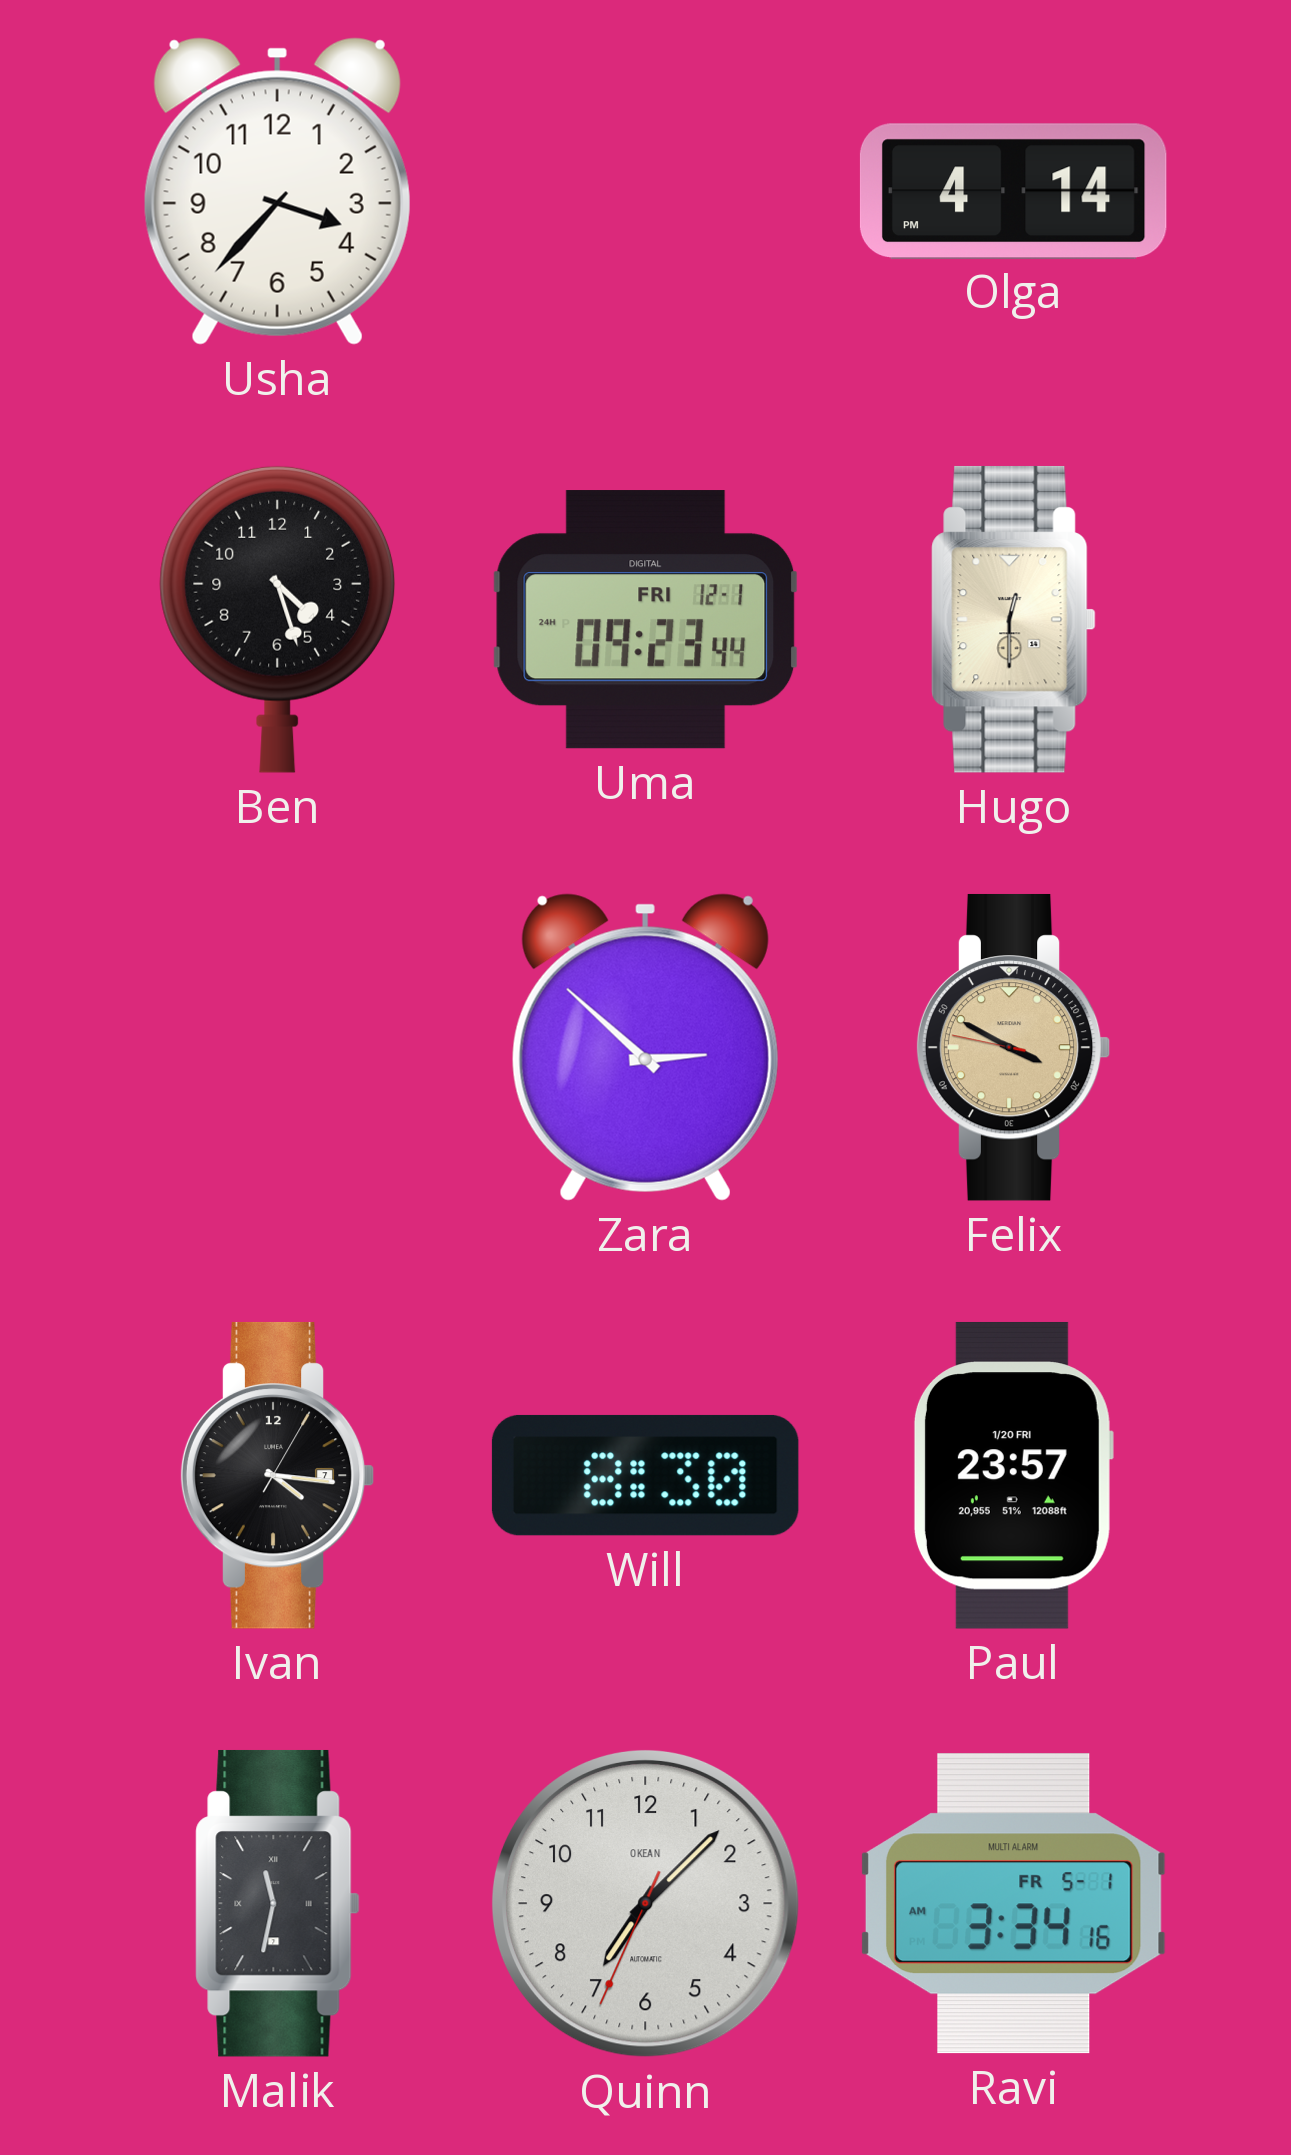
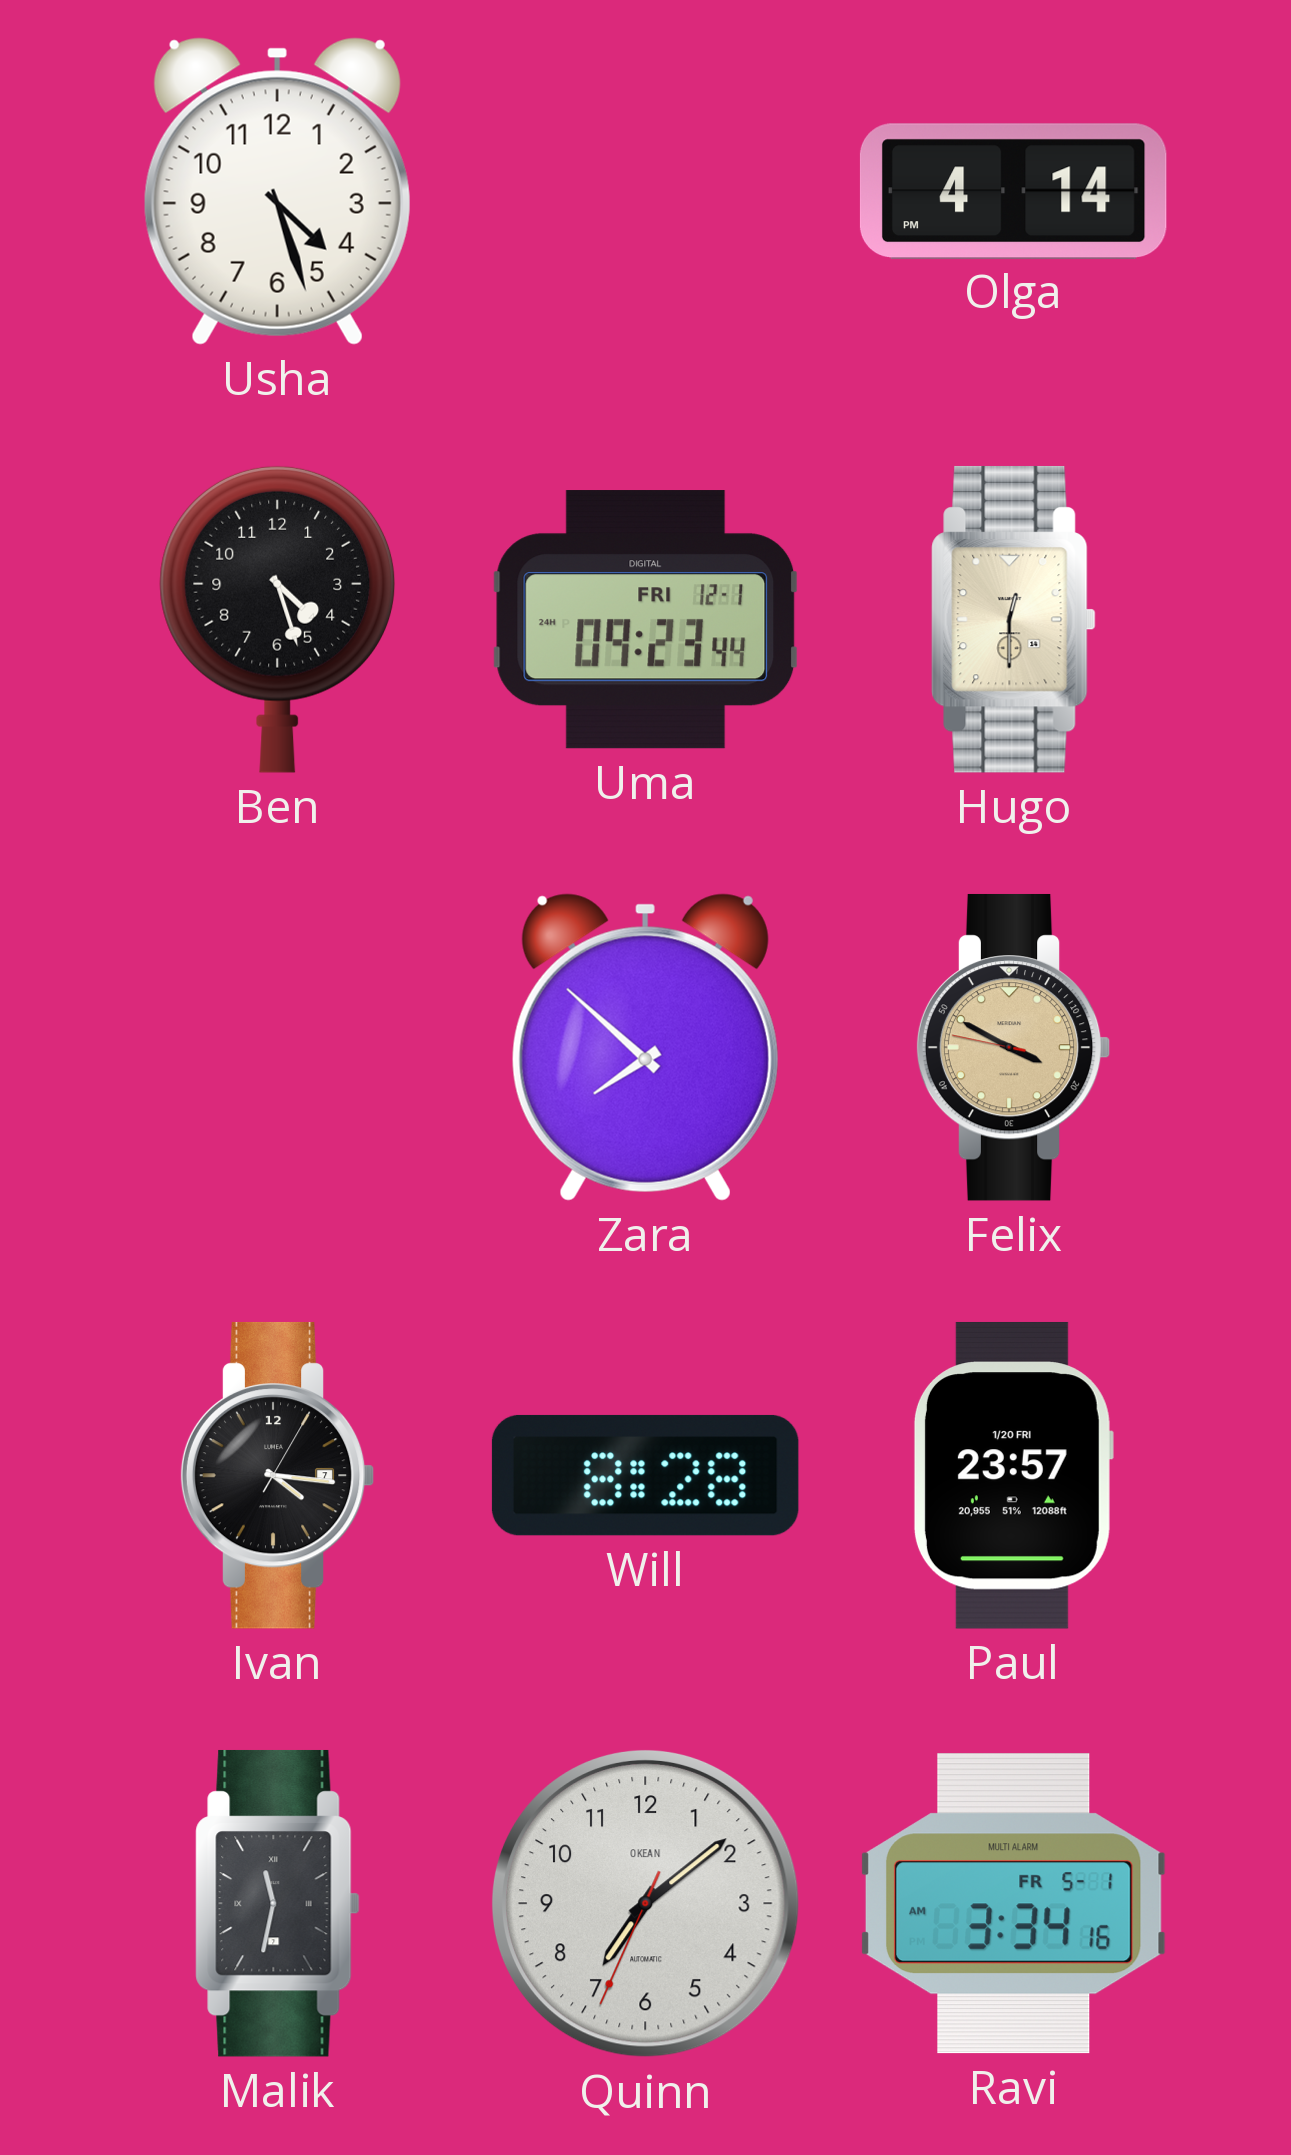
Usha: 3:37 -> 4:27
Zara: 2:52 -> 7:52
Will: 8:30 -> 8:28
Quinn: 7:07 -> 7:08
